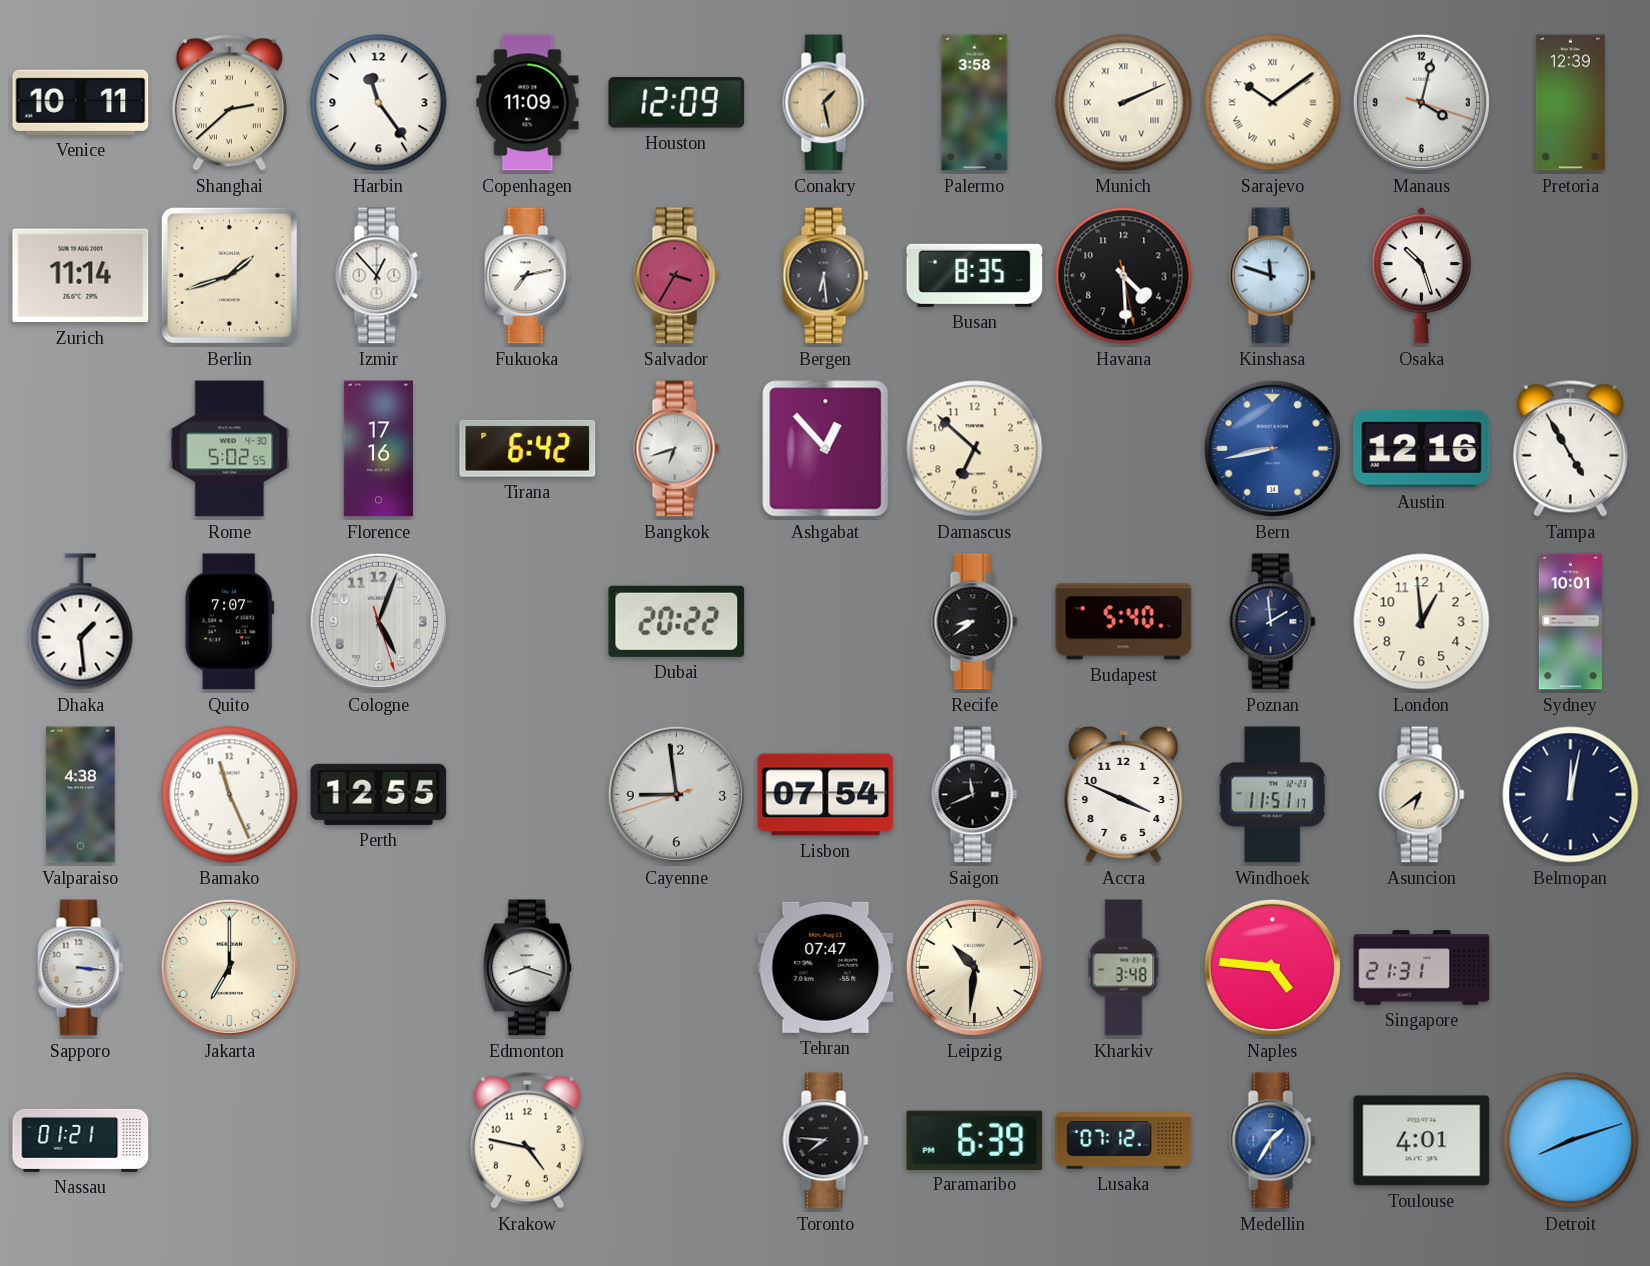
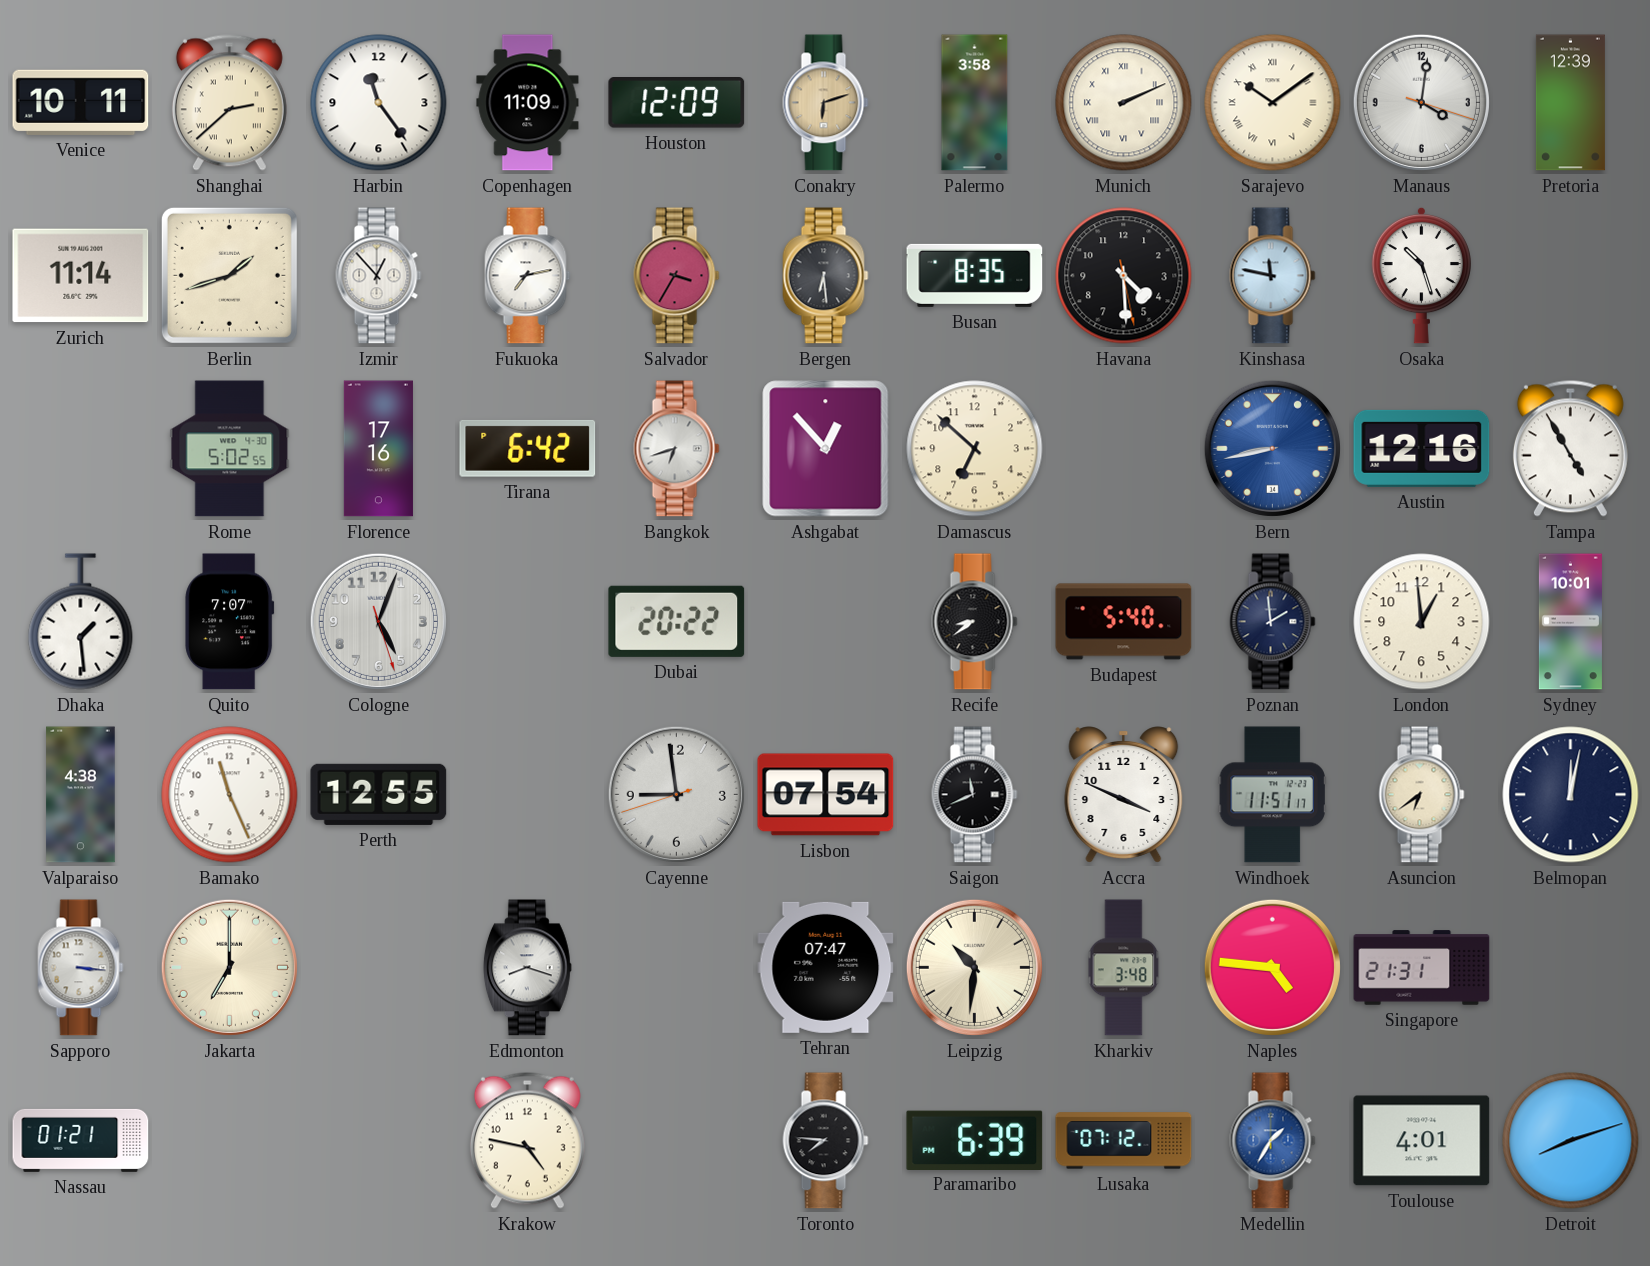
Conakry: 1:28 -> 6:12
Manaus: 4:02 -> 4:01
Kinshasa: 11:48 -> 11:47
